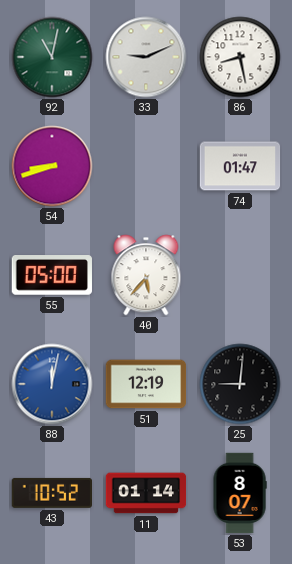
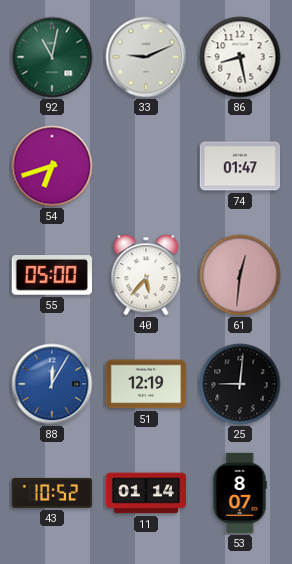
54: 8:42 -> 6:42
61: none -> 12:31
88: 12:02 -> 12:05
